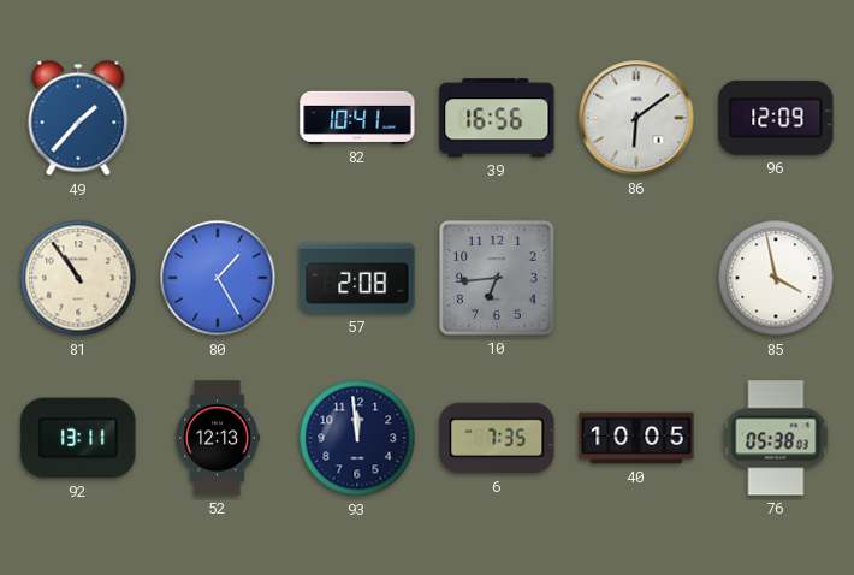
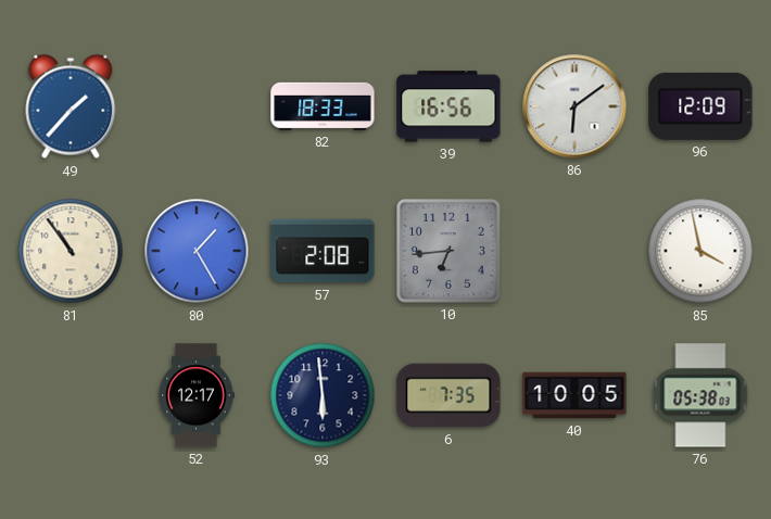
82: 10:41 -> 18:33
92: 13:11 -> none
52: 12:13 -> 12:17
93: 11:59 -> 5:59
